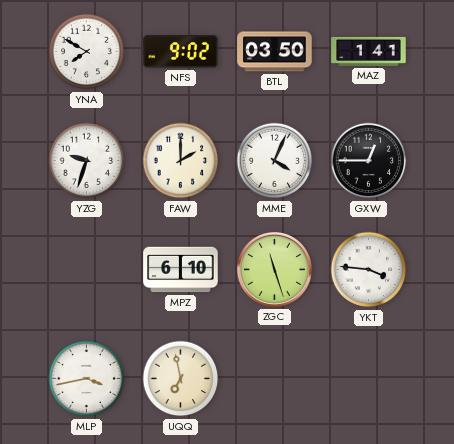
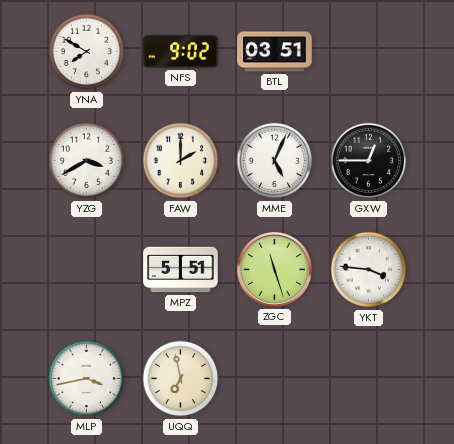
BTL: 03:50 -> 03:51
MAZ: 1:41 -> none
YZG: 9:33 -> 3:40
MME: 4:04 -> 5:04
MPZ: 6:10 -> 5:51
